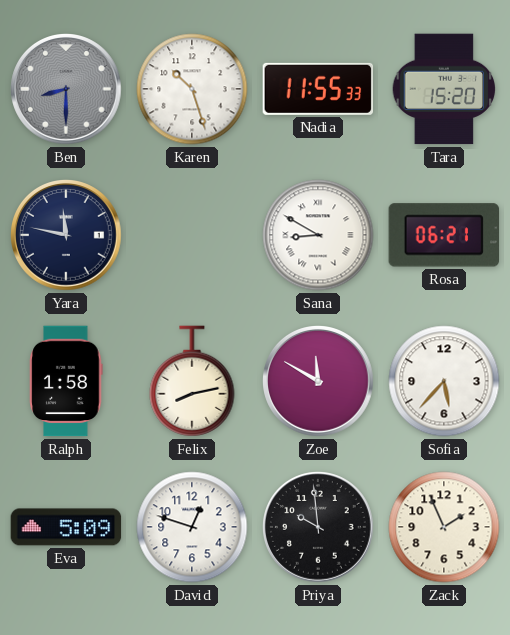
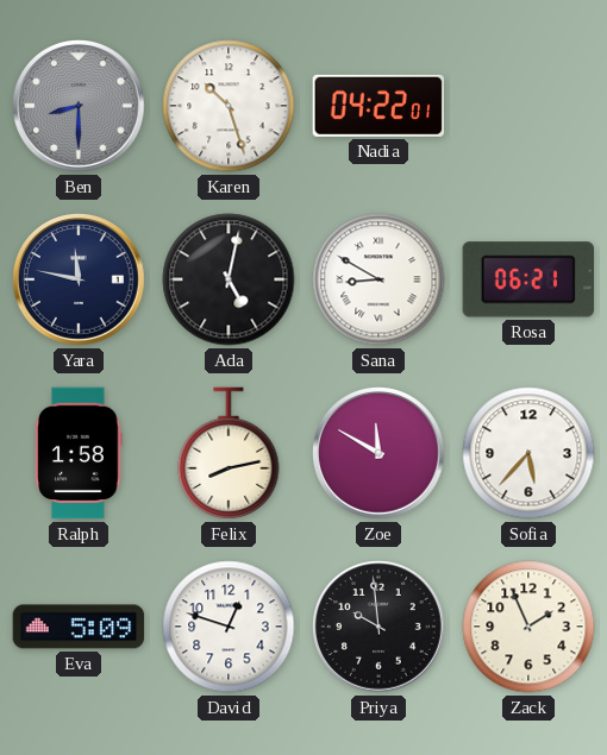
Nadia: 11:55 -> 04:22
Tara: 15:20 -> none
Ada: none -> 5:02
